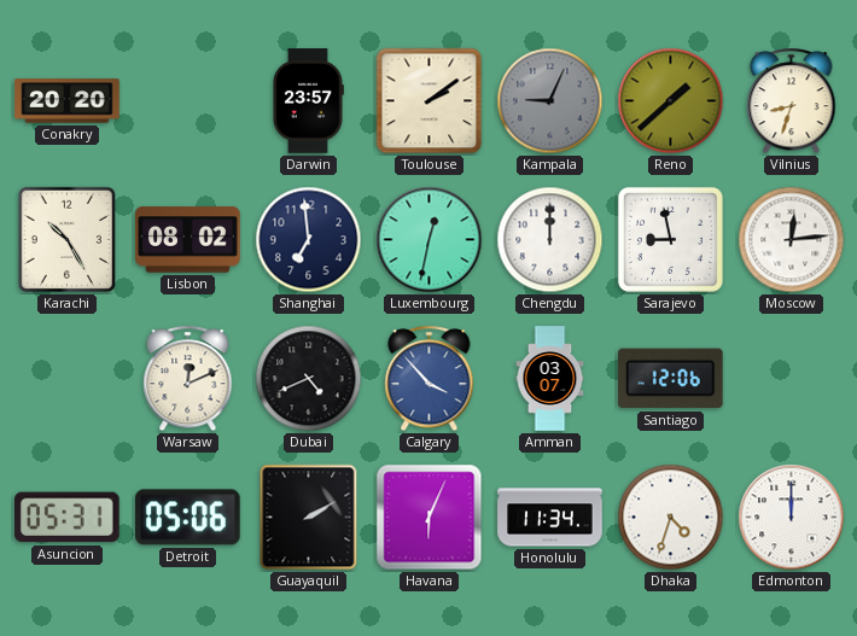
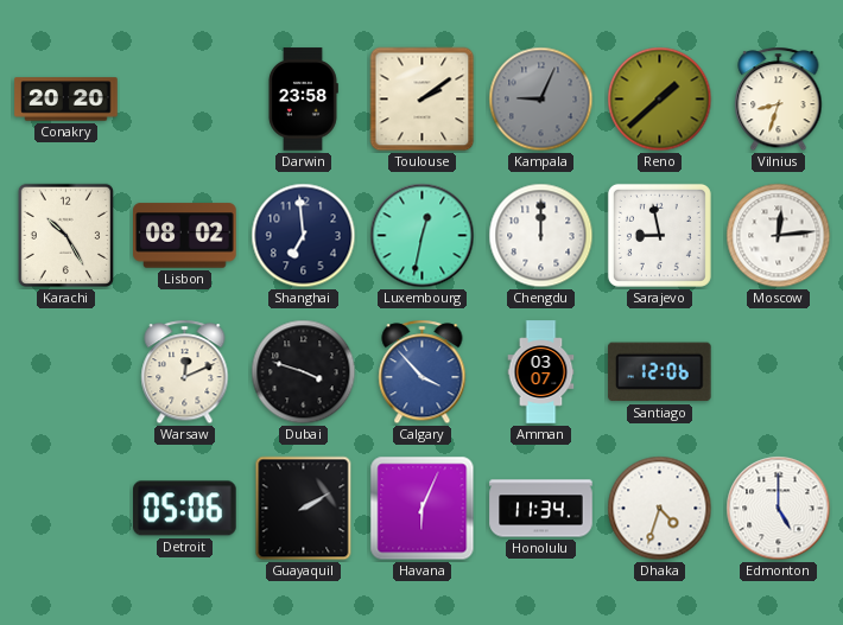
Darwin: 23:57 -> 23:58
Dubai: 4:41 -> 3:48
Asuncion: 05:31 -> none
Edmonton: 12:00 -> 5:00
